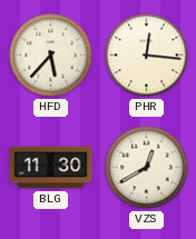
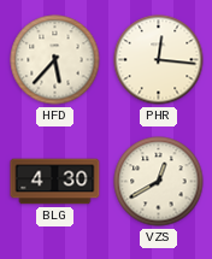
BLG: 11:30 -> 4:30
